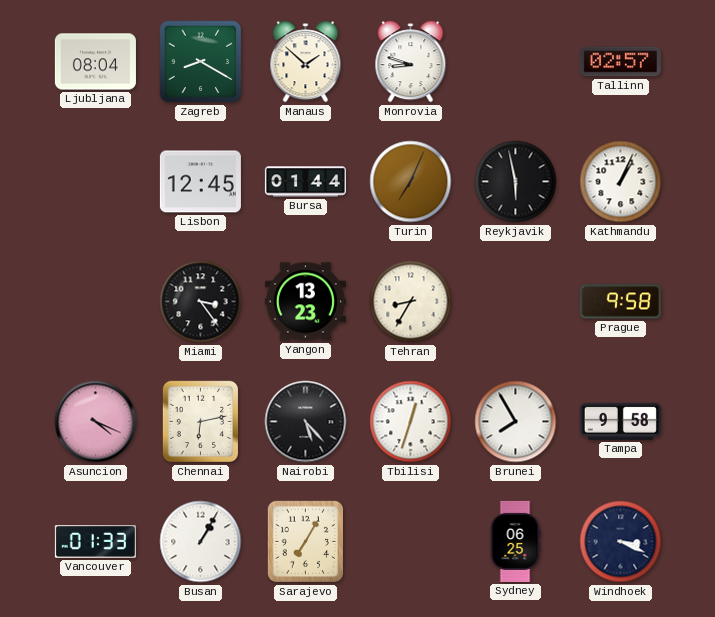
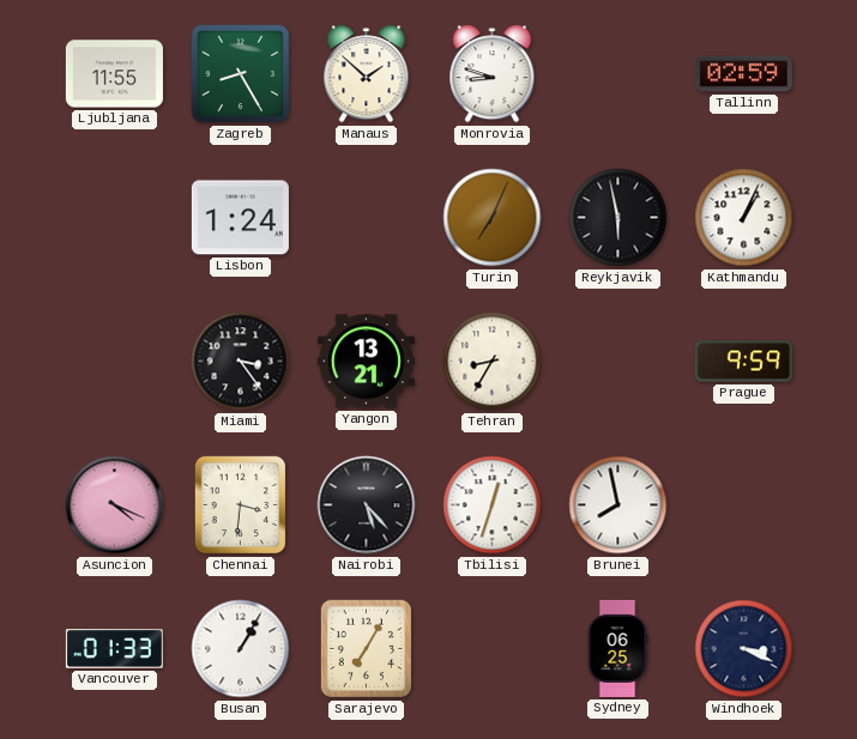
Ljubljana: 08:04 -> 11:55
Zagreb: 8:20 -> 8:25
Tallinn: 02:57 -> 02:59
Lisbon: 12:45 -> 1:24
Bursa: 01:44 -> none
Yangon: 13:23 -> 13:21
Prague: 9:58 -> 9:59
Chennai: 6:13 -> 3:31
Brunei: 7:55 -> 7:58
Tampa: 9:58 -> none
